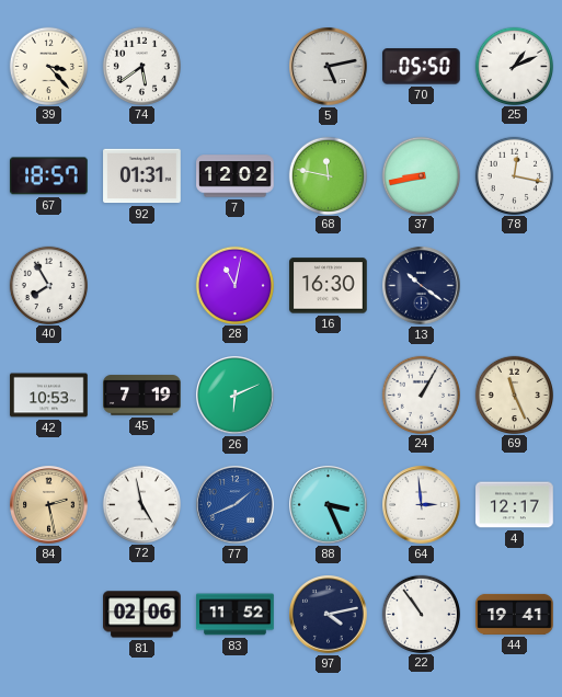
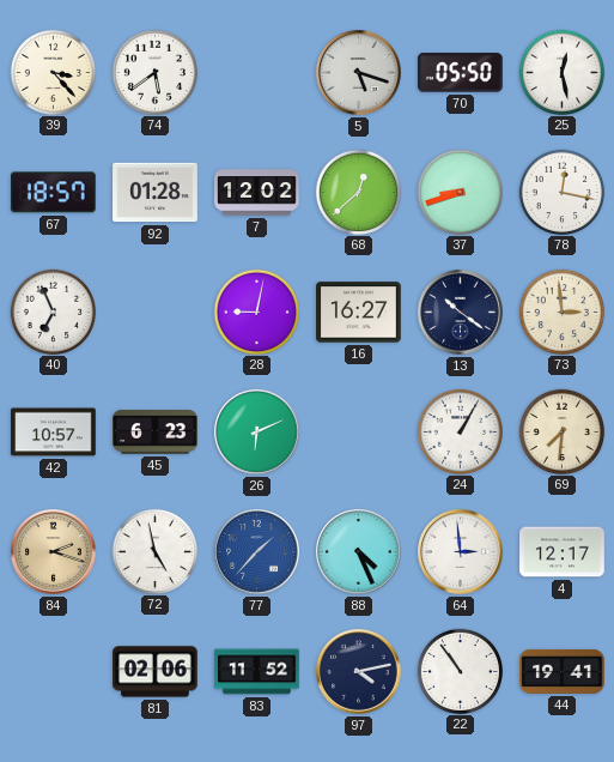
5: 5:13 -> 5:18
25: 1:11 -> 12:28
92: 01:31 -> 01:28
68: 11:47 -> 12:38
37: 8:43 -> 8:42
40: 7:55 -> 6:56
28: 11:02 -> 9:02
16: 16:30 -> 16:27
73: none -> 2:59
42: 10:53 -> 10:57
45: 7:19 -> 6:23
69: 11:26 -> 7:31
84: 2:28 -> 2:18
77: 1:41 -> 1:37
88: 3:26 -> 4:26
